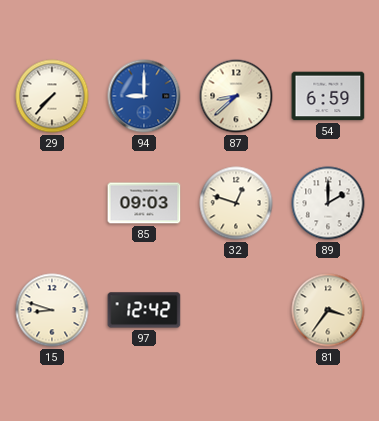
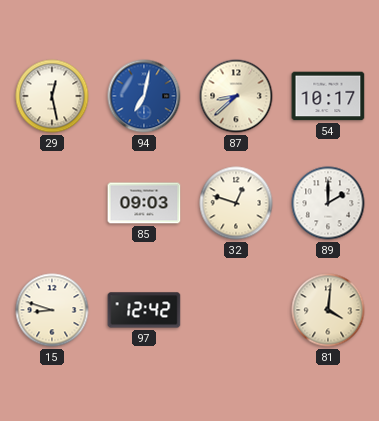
29: 7:37 -> 12:28
94: 9:00 -> 7:02
54: 6:59 -> 10:17
81: 3:36 -> 4:01
